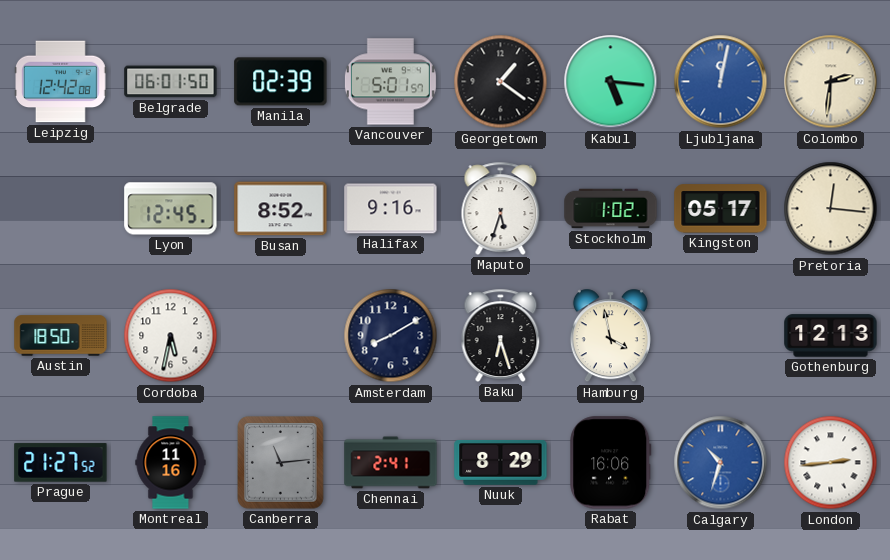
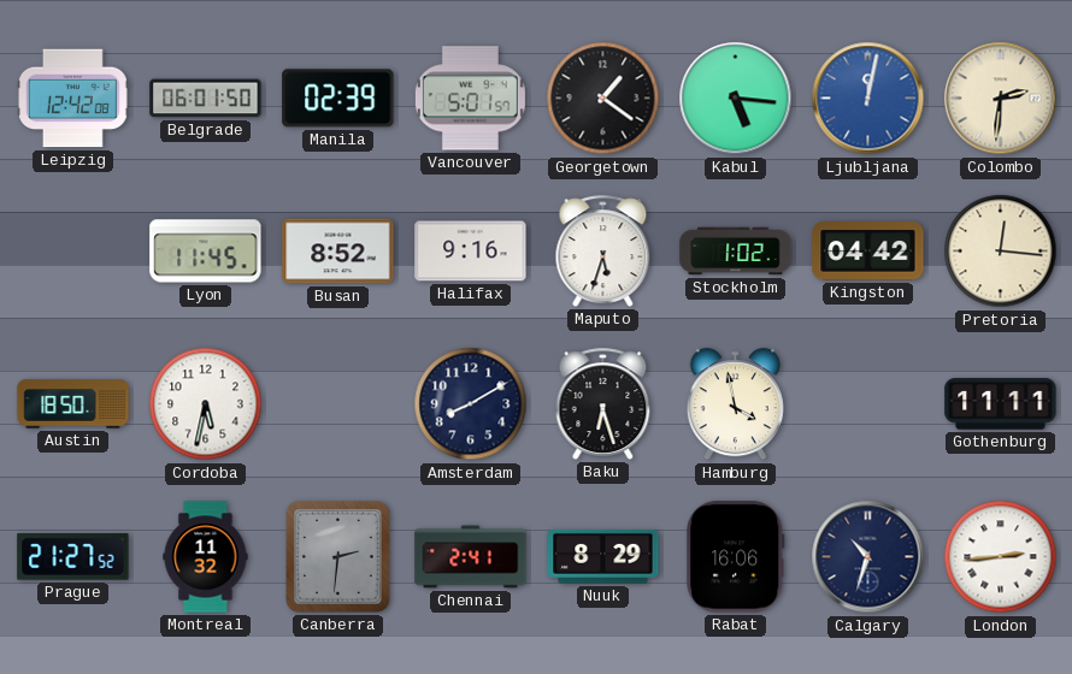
Lyon: 12:45 -> 11:45
Kingston: 05:17 -> 04:42
Gothenburg: 12:13 -> 11:11
Montreal: 11:16 -> 11:32
Canberra: 11:14 -> 2:31
Calgary dial: blue -> navy
